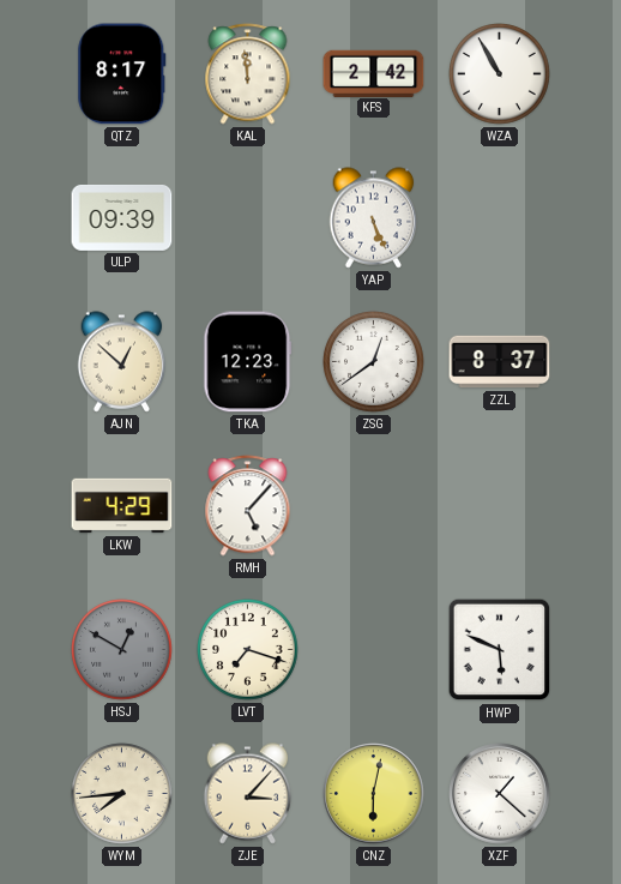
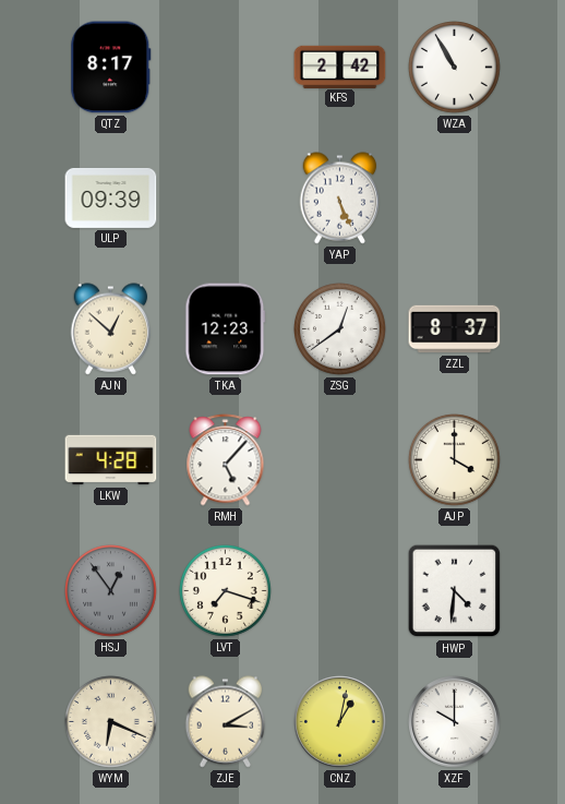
KAL: 11:59 -> none
LKW: 4:29 -> 4:28
AJP: none -> 4:00
HSJ: 12:50 -> 12:54
HWP: 5:49 -> 4:31
WYM: 7:44 -> 6:19
ZJE: 3:07 -> 3:10
CNZ: 6:02 -> 1:02
XZF: 1:22 -> 10:00
